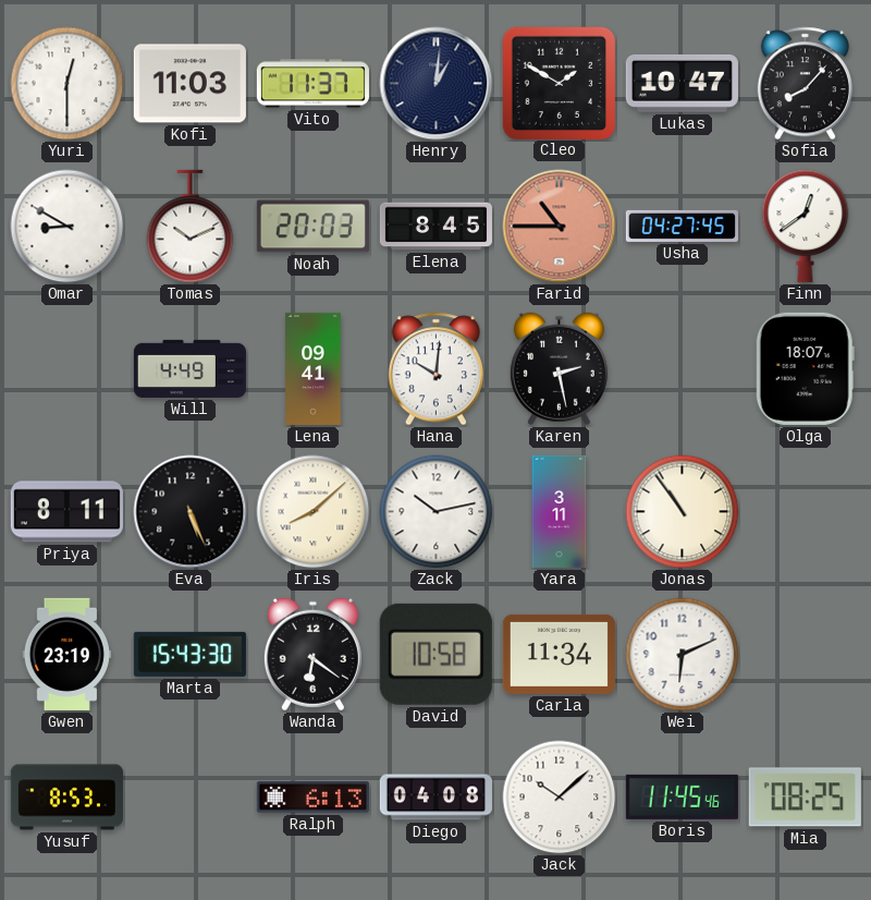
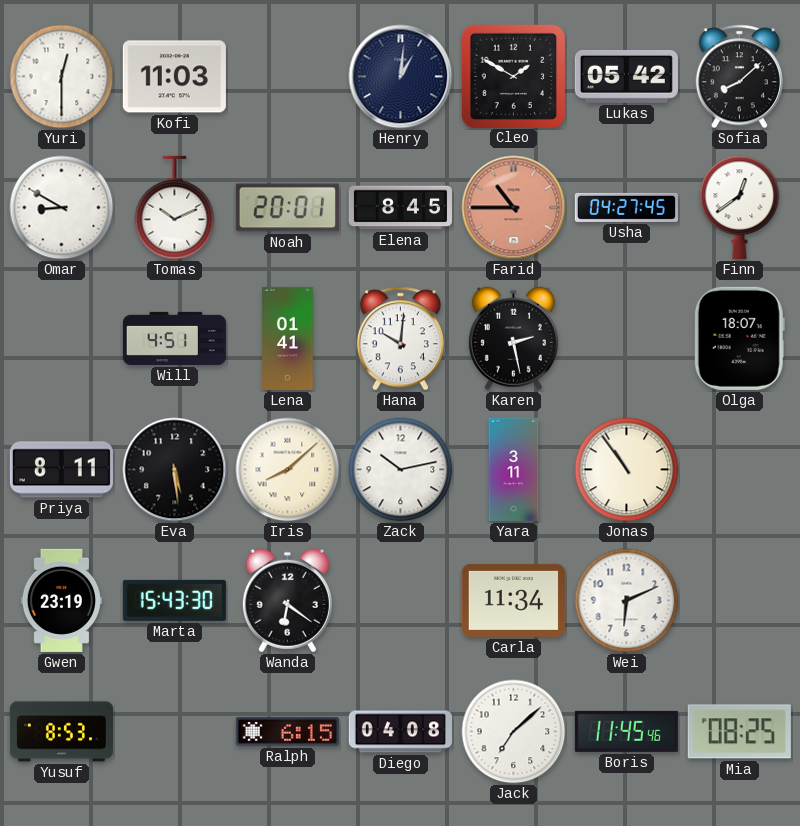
Vito: 11:37 -> none
Lukas: 10:47 -> 05:42
Sofia: 8:07 -> 8:08
Noah: 20:03 -> 20:01
Will: 4:49 -> 4:51
Lena: 09:41 -> 01:41
Eva: 5:26 -> 5:29
David: 10:58 -> none
Ralph: 6:13 -> 6:15
Jack: 10:08 -> 7:08
